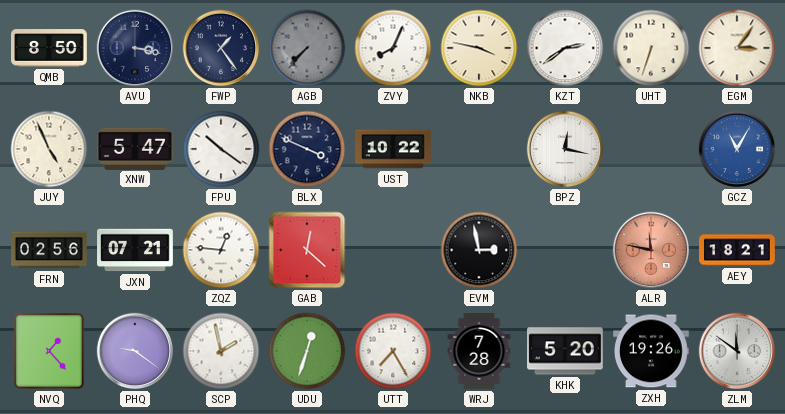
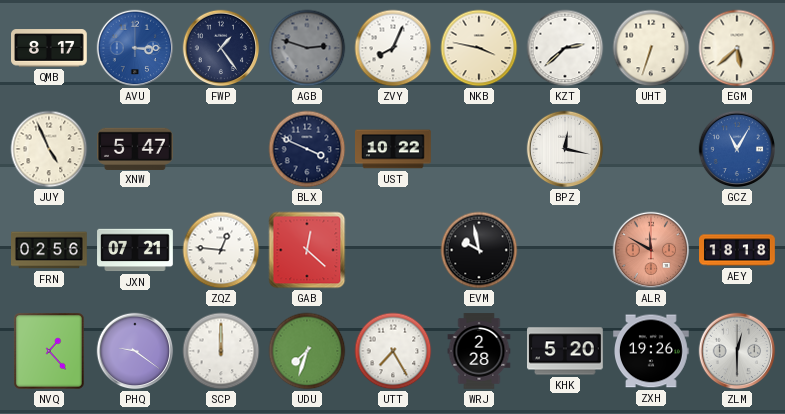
QMB: 8:50 -> 8:17
AVU: 3:17 -> 3:15
AVU dial: navy -> blue
AGB: 7:37 -> 2:48
KZT: 2:39 -> 2:38
EGM: 3:06 -> 5:38
FPU: 10:21 -> none
EVM: 2:58 -> 9:58
ALR: 11:47 -> 11:50
AEY: 18:21 -> 18:18
SCP: 1:58 -> 12:00
UDU: 12:33 -> 7:33
WRJ: 7:28 -> 2:28
ZLM: 11:51 -> 12:30
